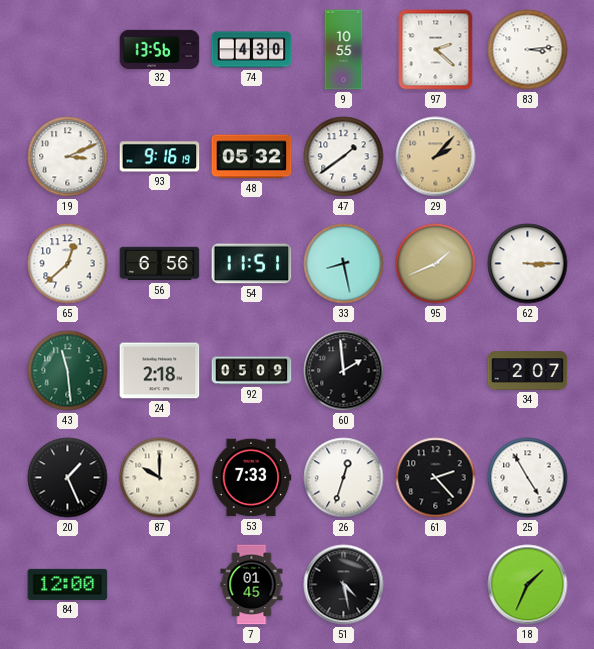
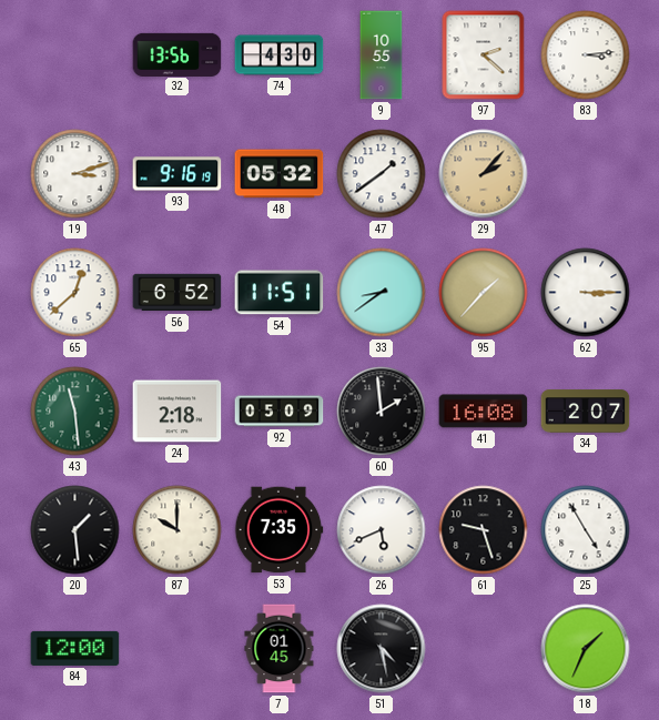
19: 3:11 -> 3:12
56: 6:56 -> 6:52
33: 8:28 -> 8:39
95: 1:41 -> 1:37
41: none -> 16:08
20: 1:26 -> 1:29
53: 7:33 -> 7:35
26: 12:33 -> 5:41
61: 2:23 -> 9:27
